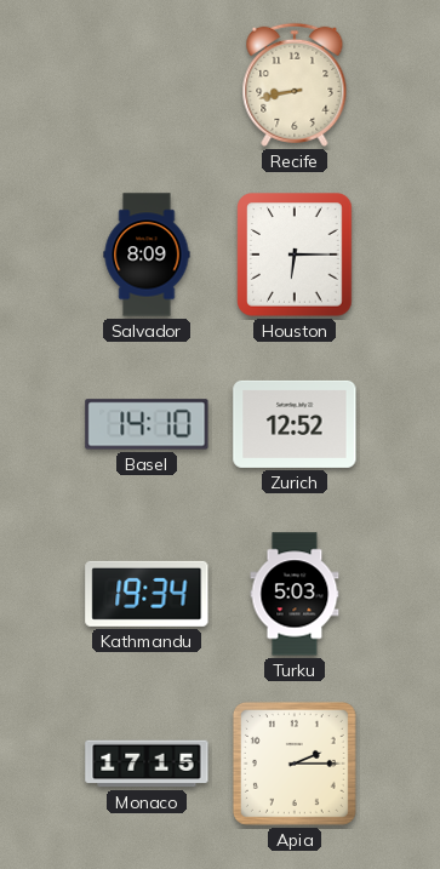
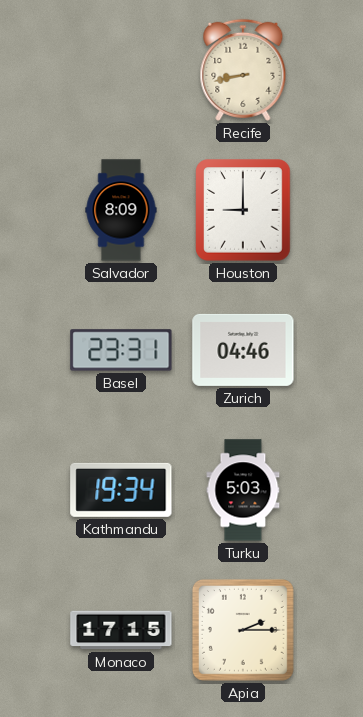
Houston: 6:15 -> 9:00
Basel: 14:10 -> 23:31
Zurich: 12:52 -> 04:46
